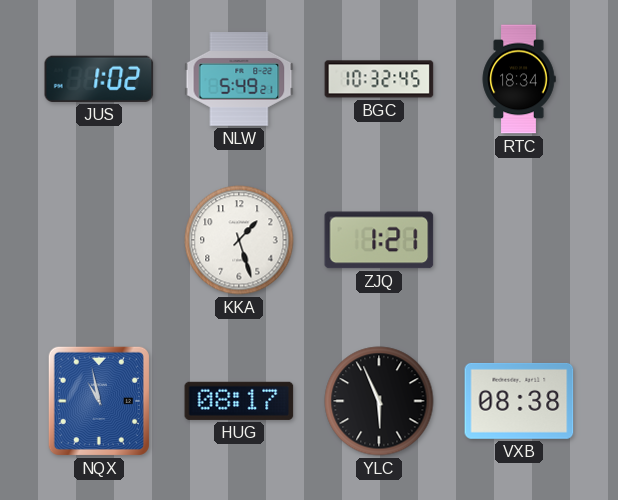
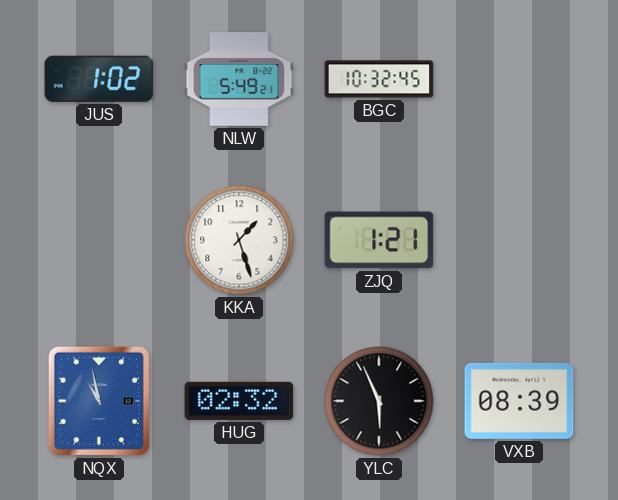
RTC: 18:34 -> none
HUG: 08:17 -> 02:32
VXB: 08:38 -> 08:39
